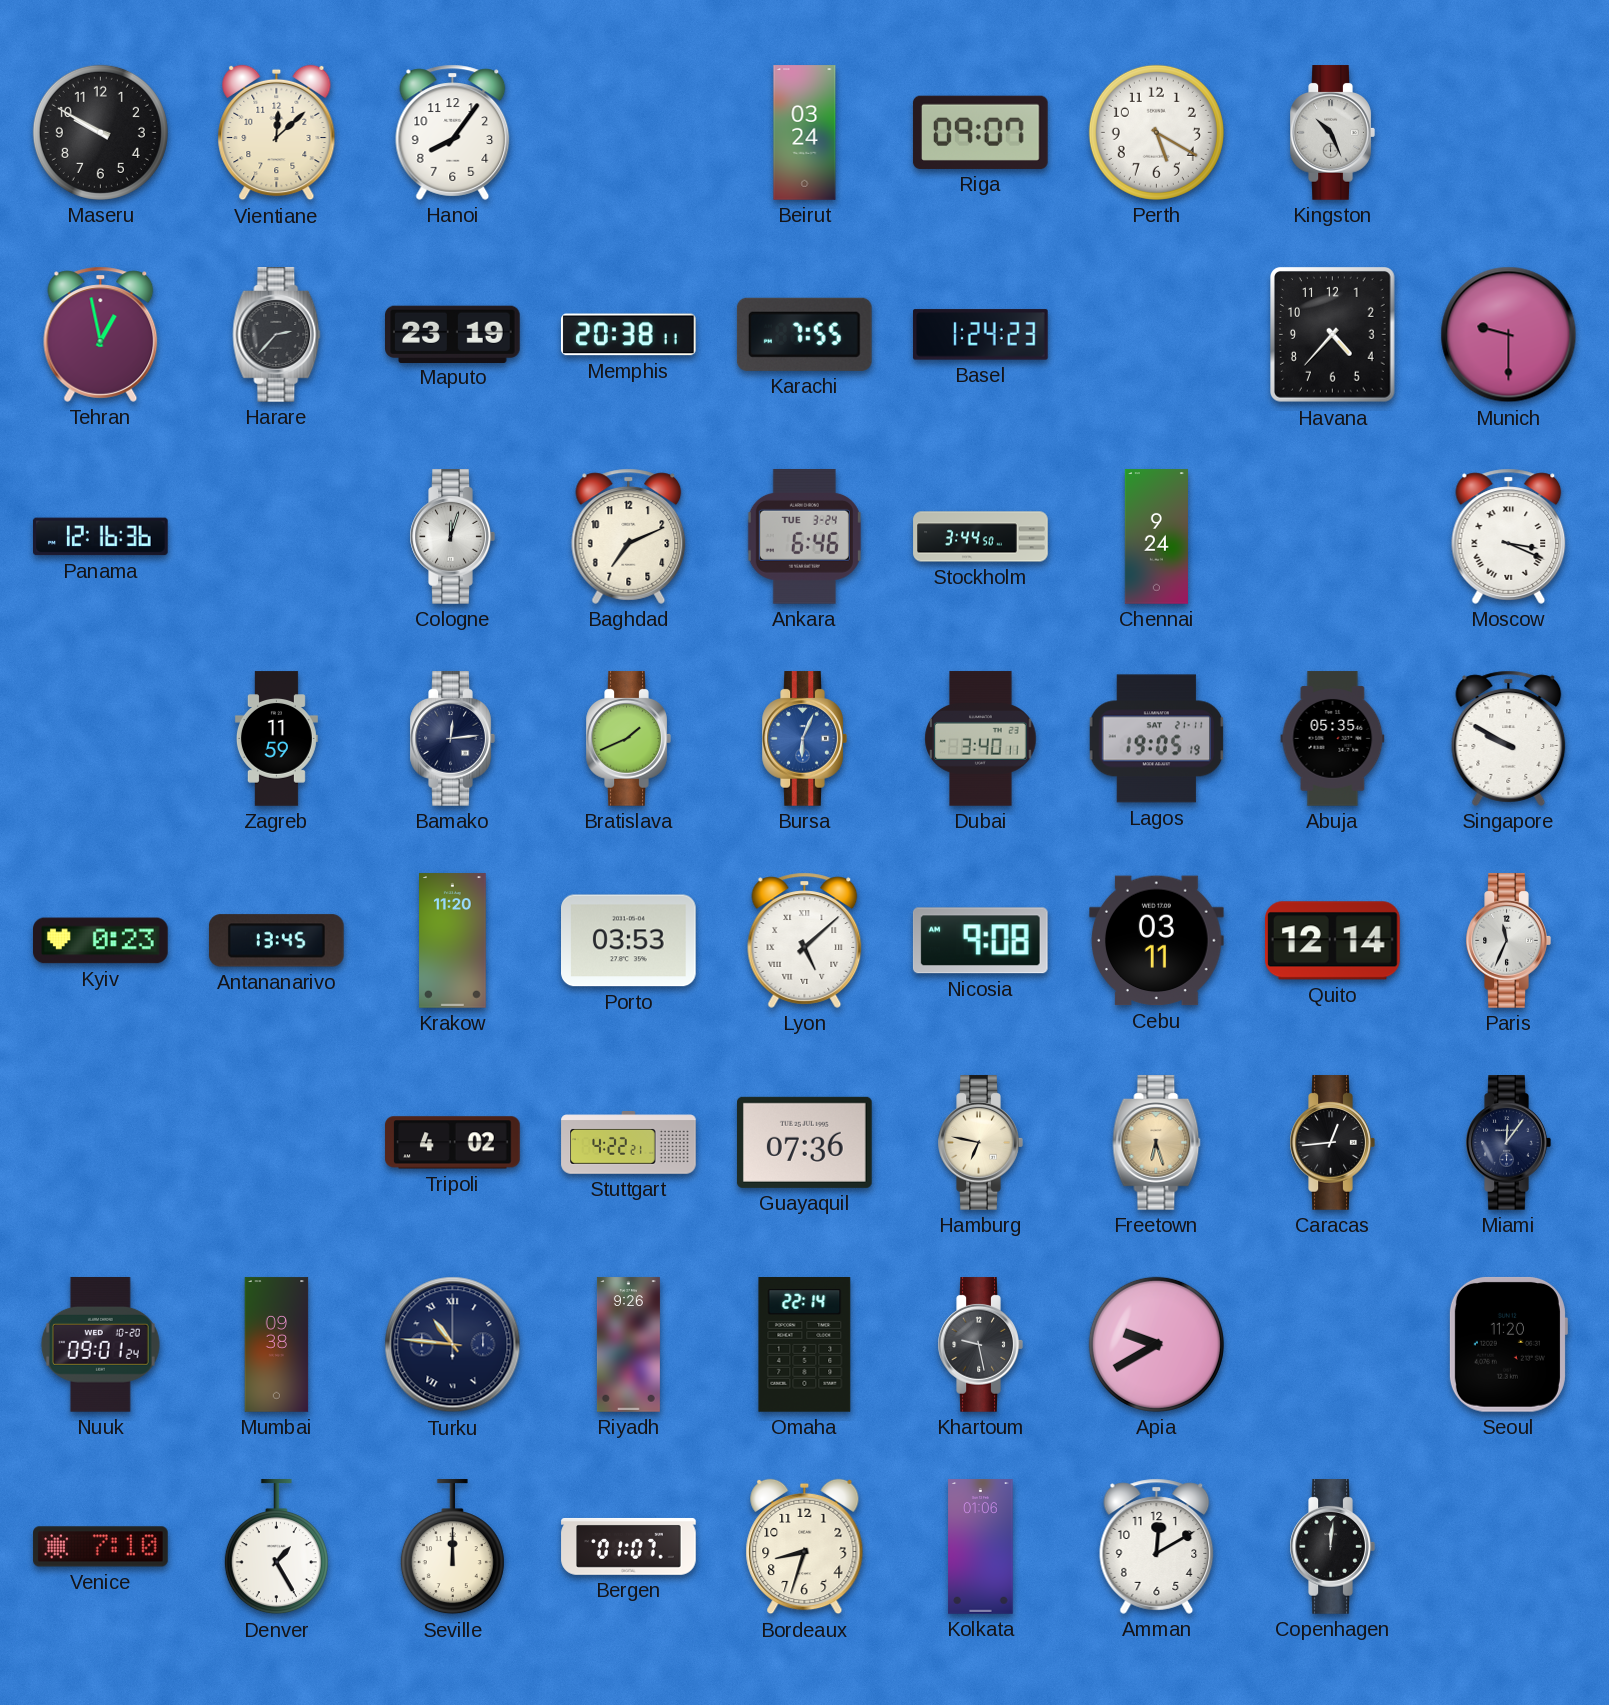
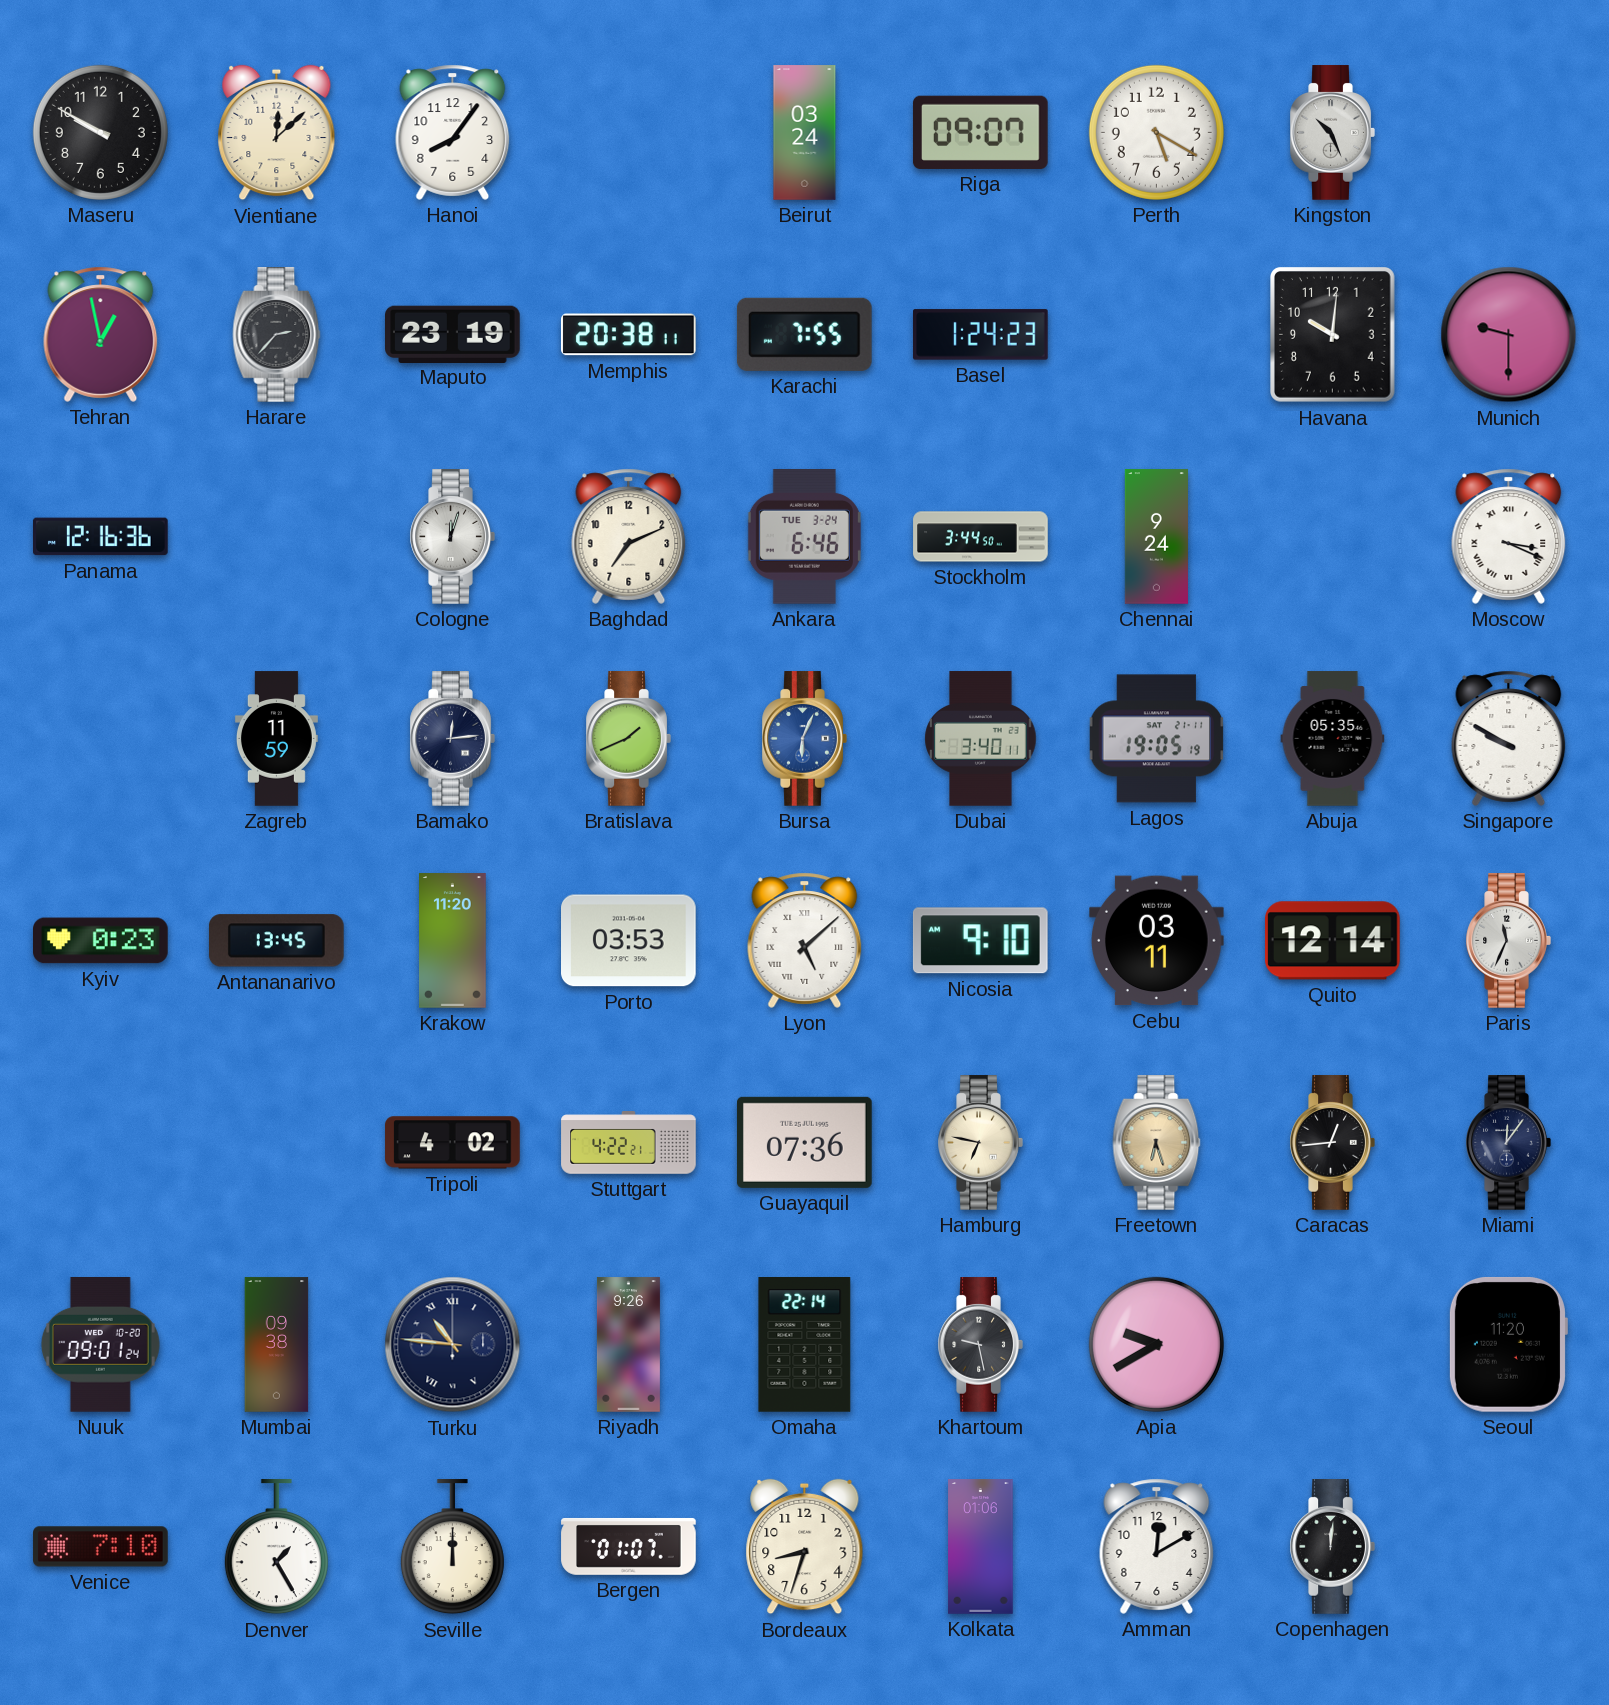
Havana: 4:37 -> 10:01
Nicosia: 9:08 -> 9:10
